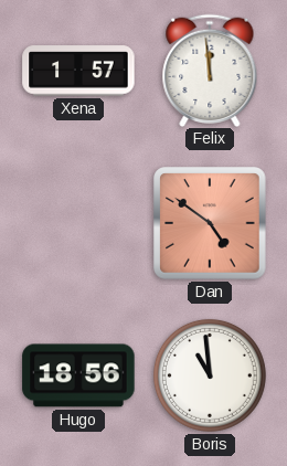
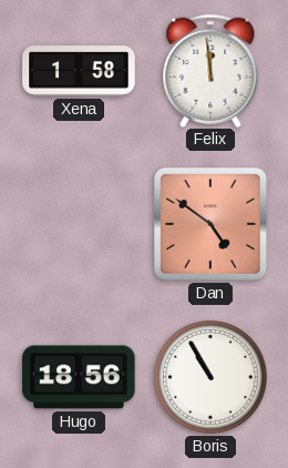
Xena: 1:57 -> 1:58
Boris: 10:59 -> 10:55
